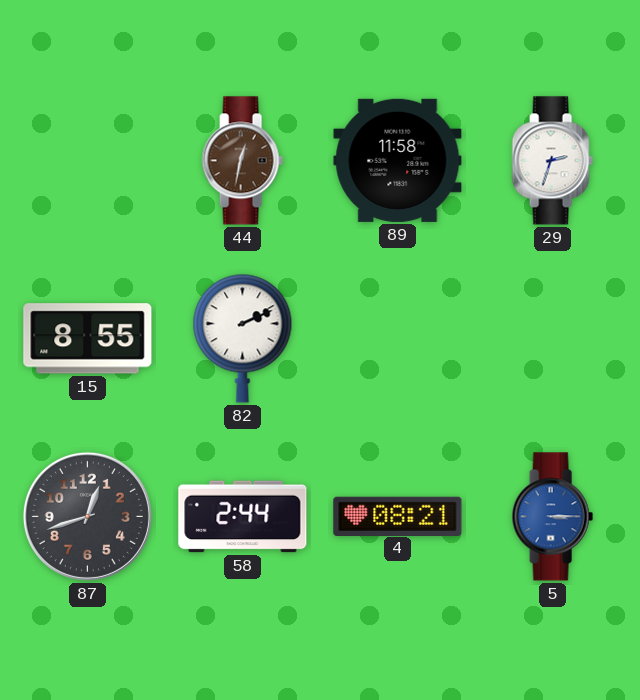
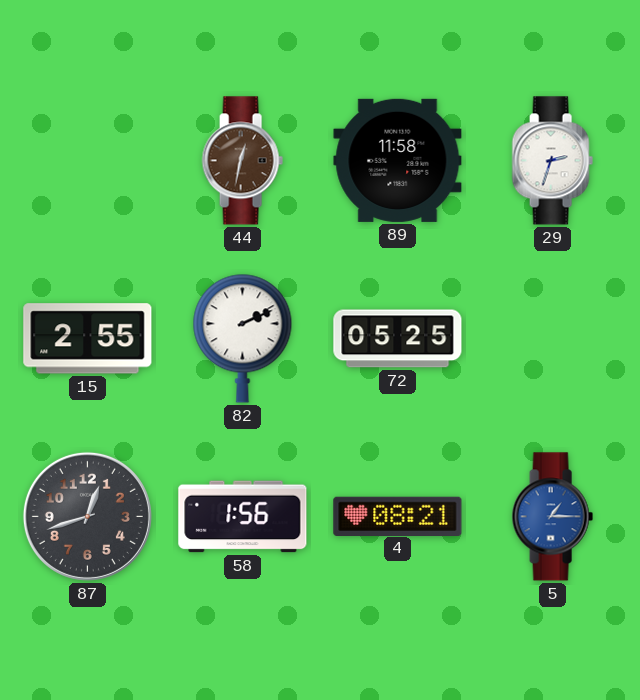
15: 8:55 -> 2:55
72: none -> 05:25
58: 2:44 -> 1:56
5: 3:15 -> 1:15
